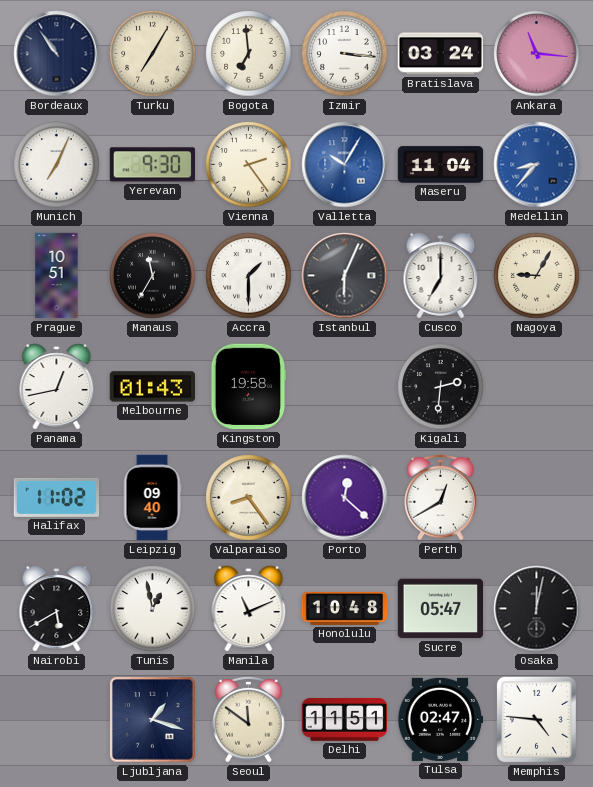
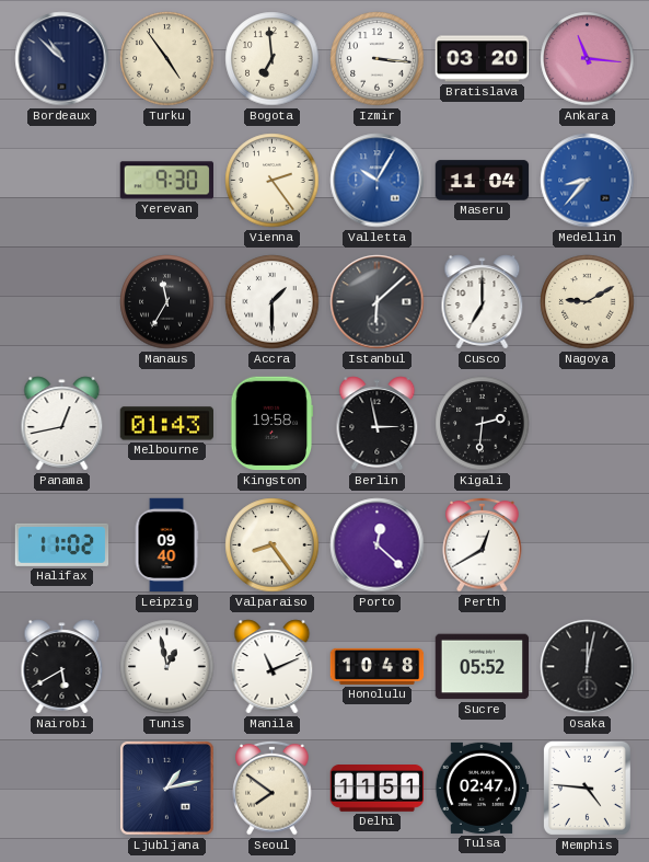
Bordeaux: 10:54 -> 10:52
Turku: 7:05 -> 4:54
Bratislava: 03:24 -> 03:20
Munich: 7:04 -> none
Prague: 10:51 -> none
Istanbul: 6:04 -> 6:08
Nagoya: 9:05 -> 9:10
Berlin: none -> 2:58
Sucre: 05:47 -> 05:52
Ljubljana: 1:18 -> 1:13
Seoul: 11:51 -> 7:51
